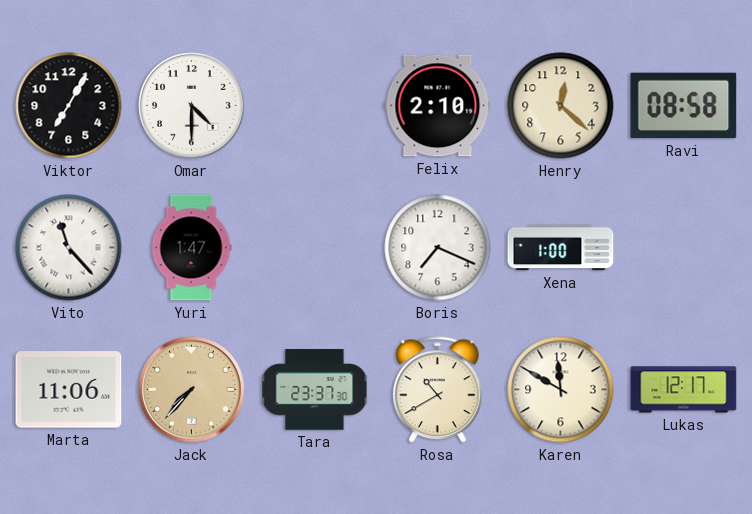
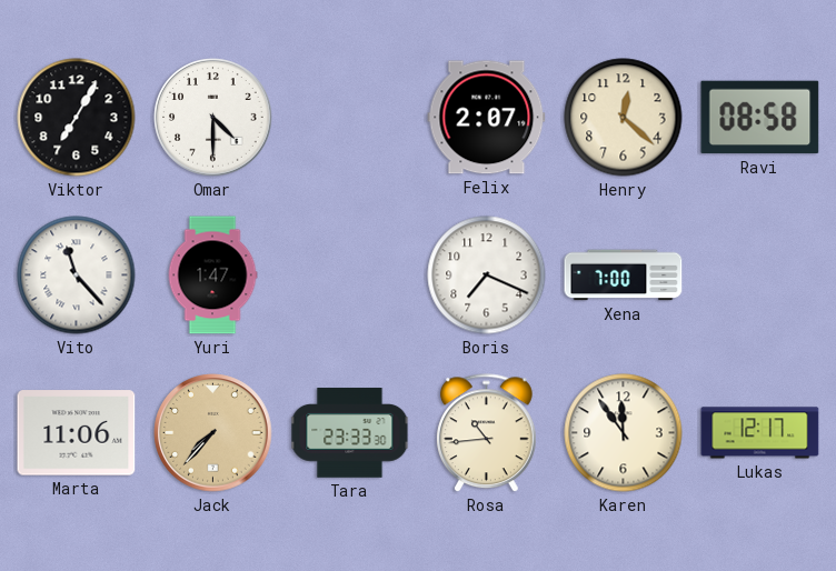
Felix: 2:10 -> 2:07
Xena: 1:00 -> 7:00
Tara: 23:37 -> 23:33
Rosa: 10:40 -> 10:44
Karen: 11:50 -> 11:54
